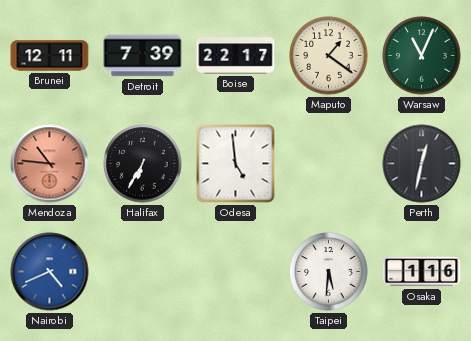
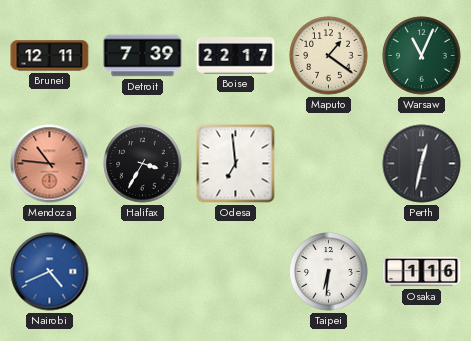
Halifax: 6:35 -> 3:35
Odesa: 4:59 -> 6:59
Taipei: 5:31 -> 6:31
